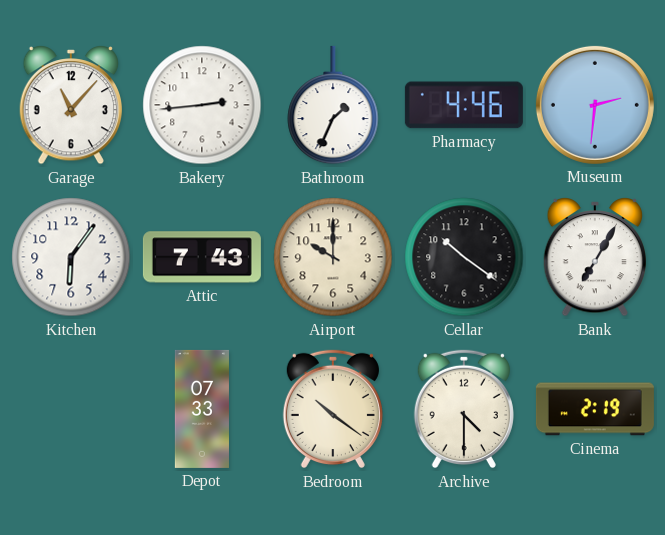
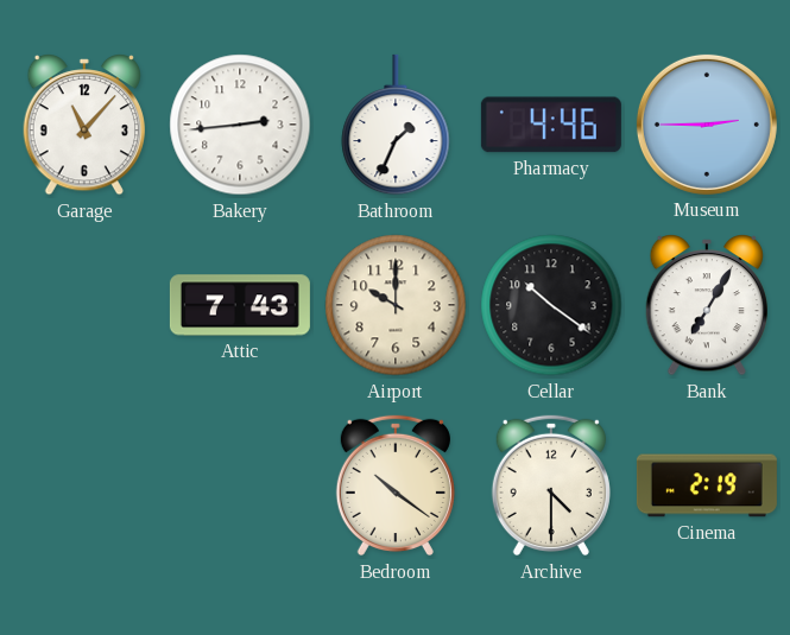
Museum: 2:31 -> 2:45
Kitchen: 6:06 -> none
Depot: 07:33 -> none
